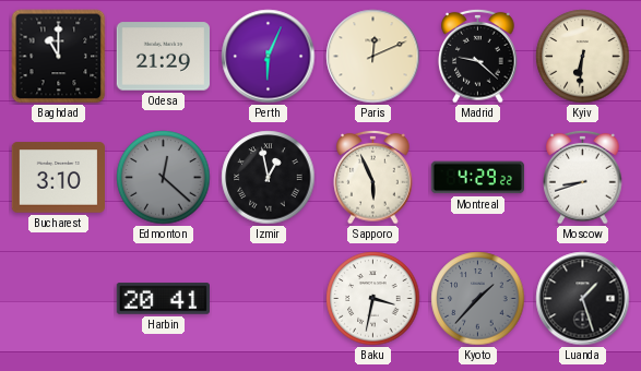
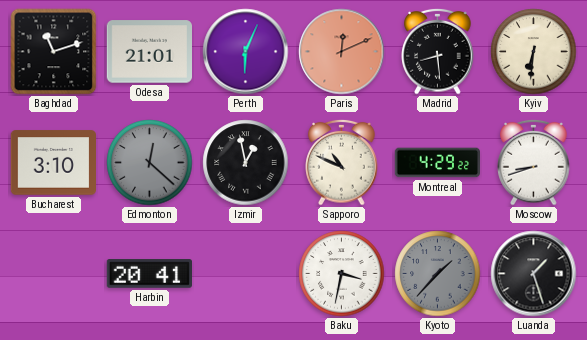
Baghdad: 11:00 -> 11:12
Odesa: 21:29 -> 21:01
Paris dial: cream -> salmon
Madrid: 9:22 -> 8:29
Sapporo: 5:56 -> 10:49
